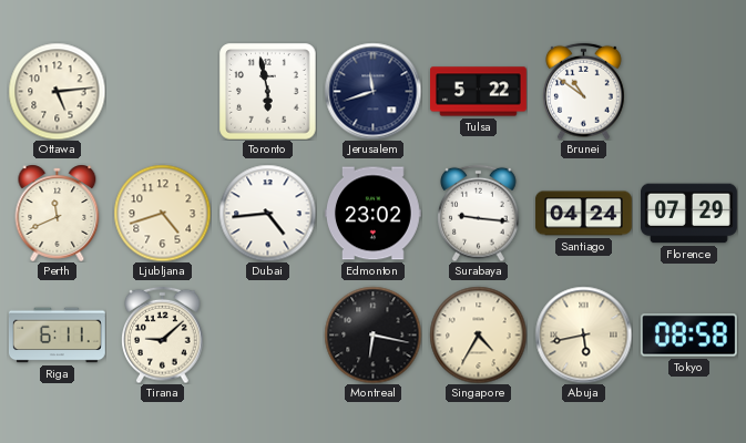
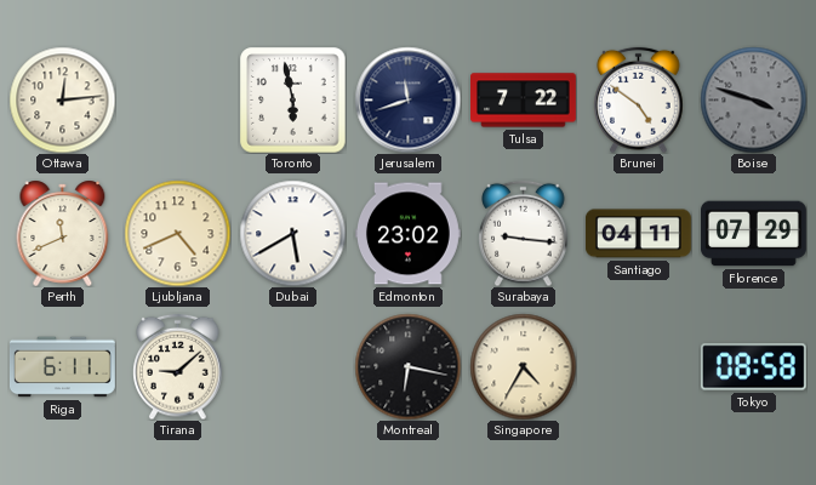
Ottawa: 5:14 -> 12:14
Tulsa: 5:22 -> 7:22
Brunei: 10:51 -> 4:51
Boise: none -> 3:48
Ljubljana: 4:42 -> 4:41
Dubai: 4:44 -> 5:40
Santiago: 04:24 -> 04:11
Abuja: 5:43 -> none
